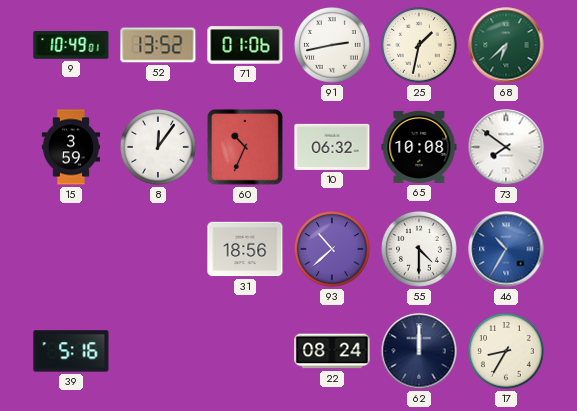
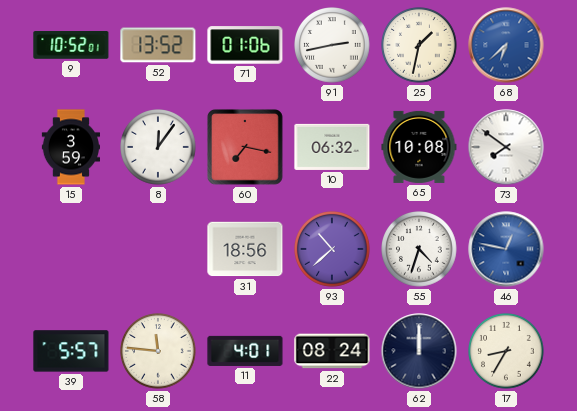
9: 10:49 -> 10:52
68 dial: green -> blue
60: 10:34 -> 7:17
55: 4:30 -> 4:33
46: 10:35 -> 12:47
39: 5:16 -> 5:57
58: none -> 11:46
11: none -> 4:01
